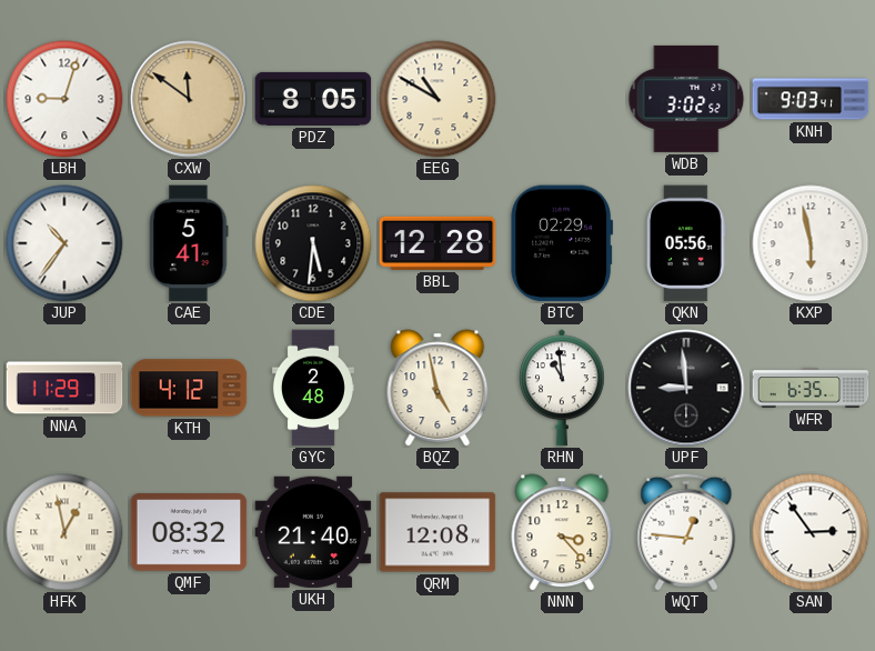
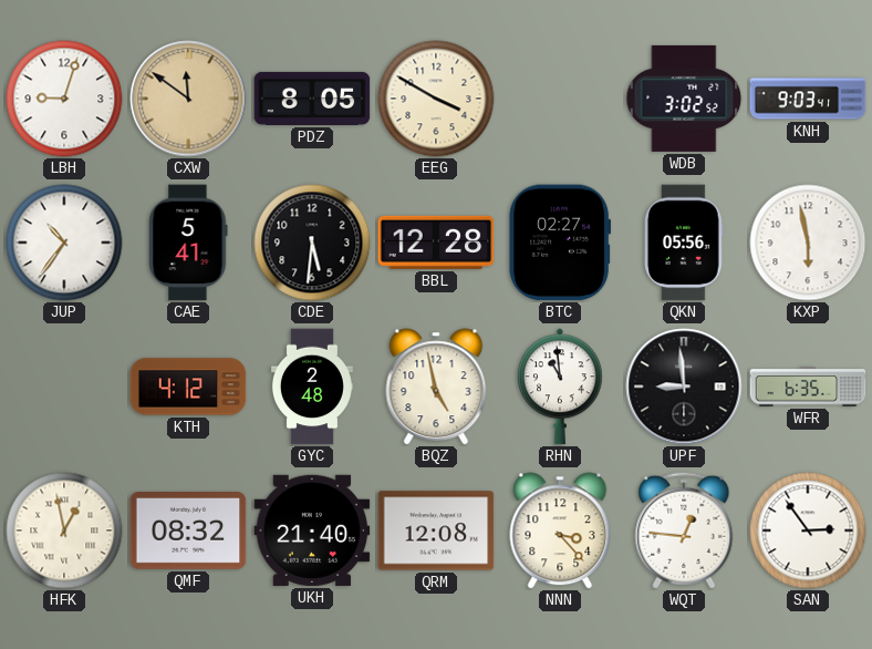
EEG: 10:50 -> 3:50
BTC: 02:29 -> 02:27
NNA: 11:29 -> none
